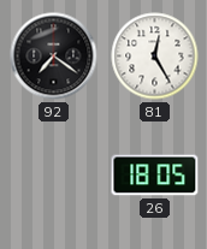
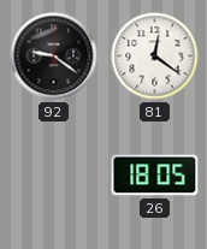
92: 7:21 -> 9:21
81: 12:25 -> 12:21
